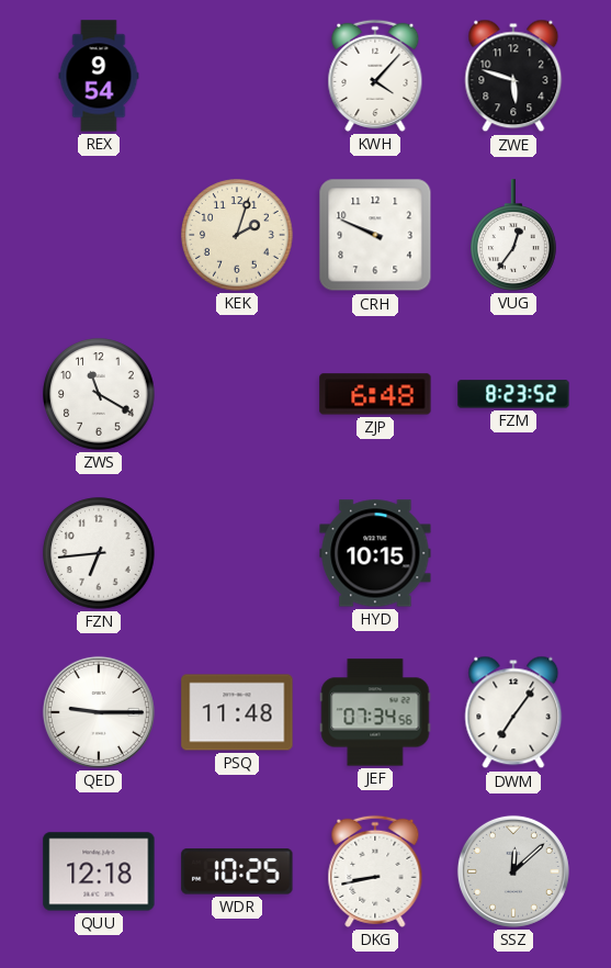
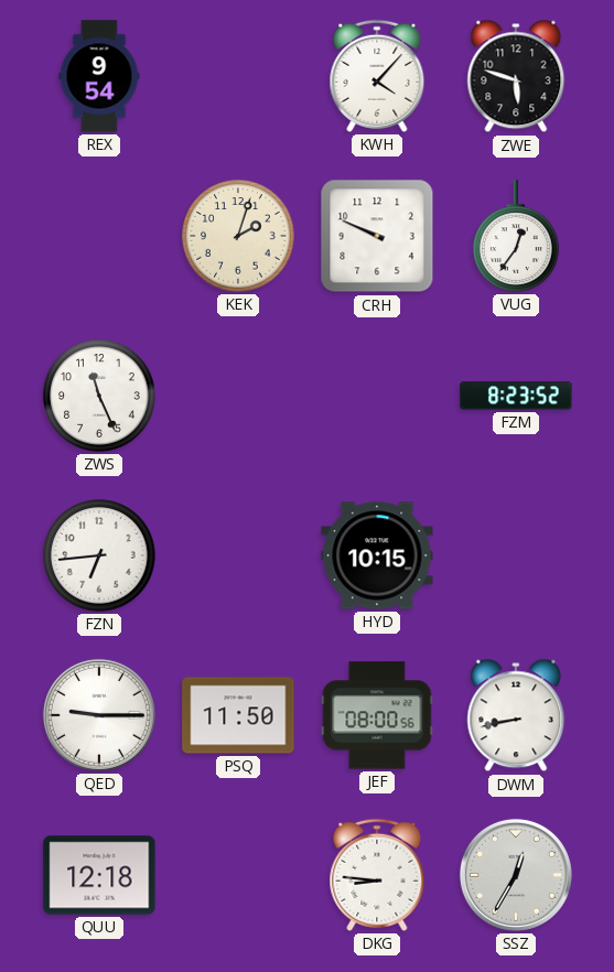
ZWS: 11:20 -> 11:26
ZJP: 6:48 -> none
PSQ: 11:48 -> 11:50
JEF: 07:34 -> 08:00
DWM: 7:06 -> 8:43
WDR: 10:25 -> none
DKG: 8:43 -> 8:46
SSZ: 12:08 -> 12:35
